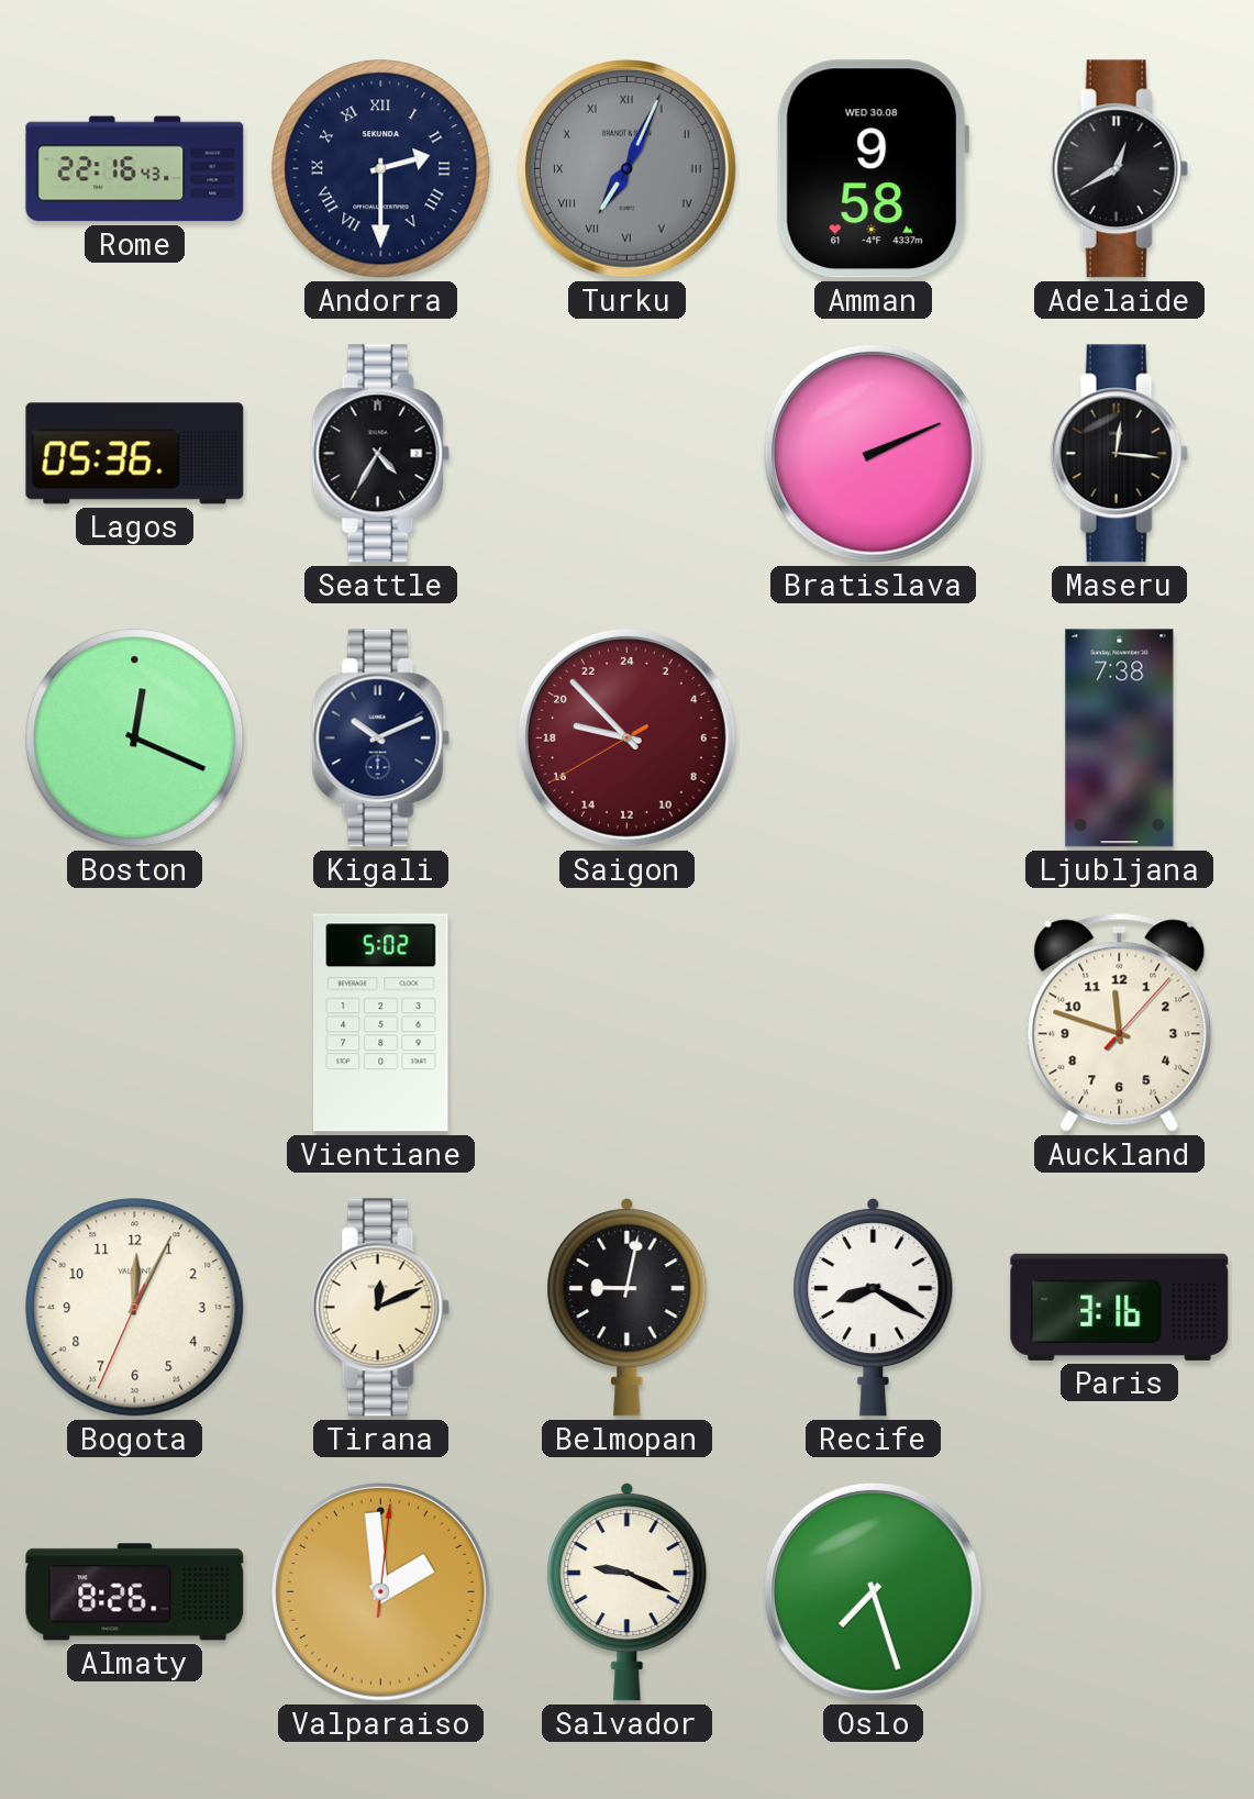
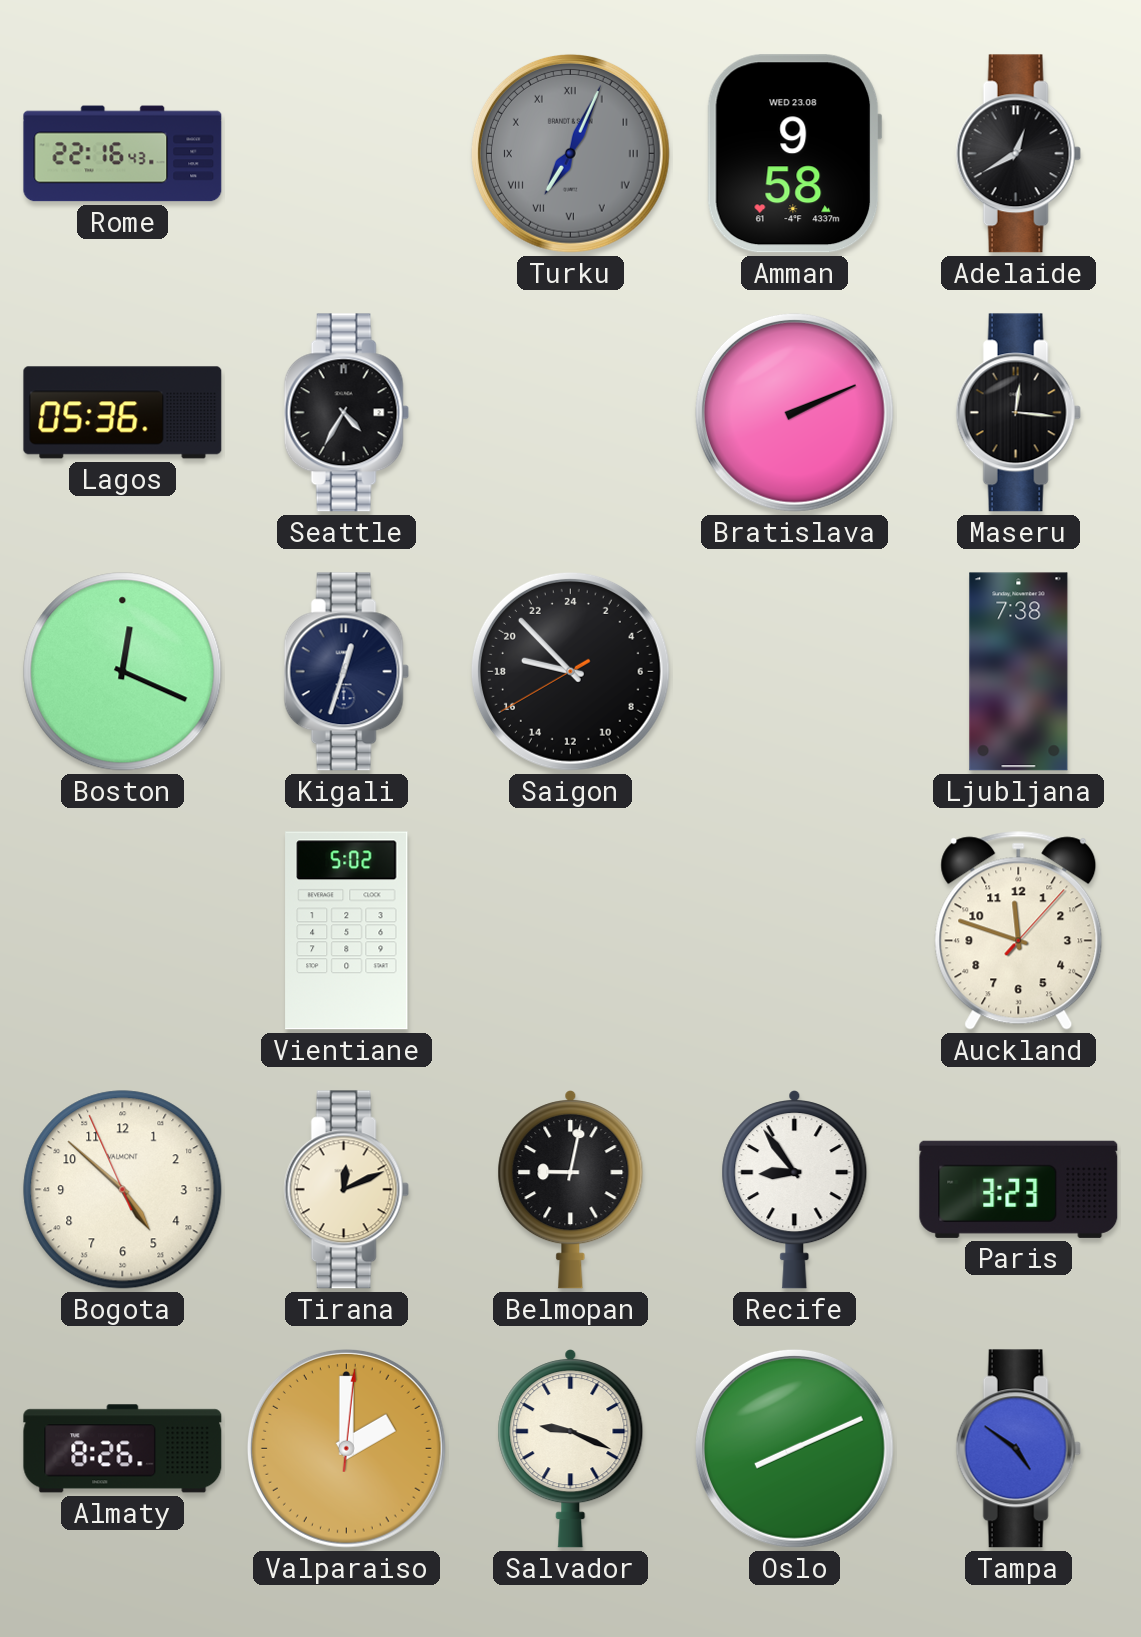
Andorra: 2:30 -> none
Amman date: WED 30.08 -> WED 23.08
Kigali: 10:11 -> 12:33
Saigon dial: burgundy -> black
Bogota: 12:04 -> 4:51
Recife: 8:20 -> 8:54
Paris: 3:16 -> 3:23
Valparaiso: 1:59 -> 2:00
Oslo: 7:27 -> 8:11
Tampa: none -> 4:51
